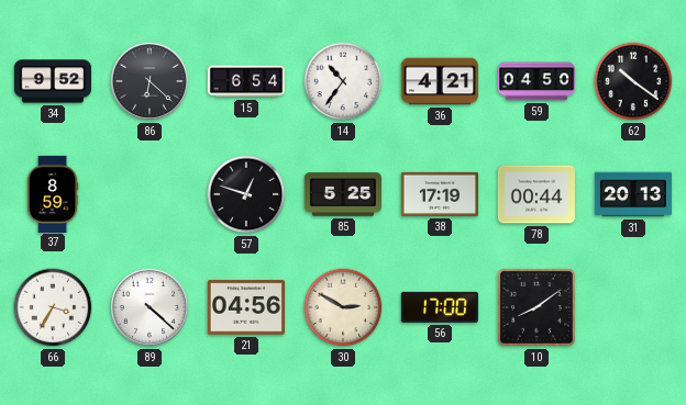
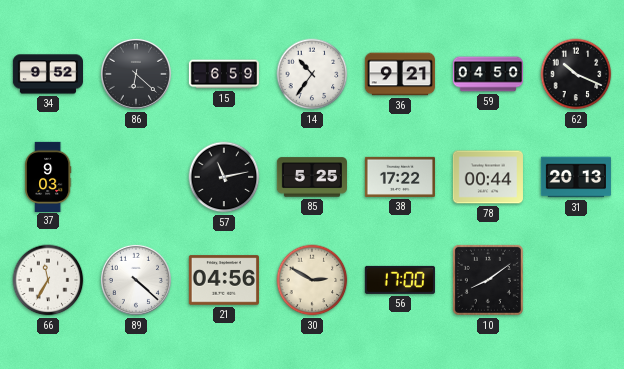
15: 6:54 -> 6:59
36: 4:21 -> 9:21
62: 10:21 -> 10:19
37: 8:59 -> 9:03
57: 12:48 -> 11:13
38: 17:19 -> 17:22
66: 3:35 -> 11:35
